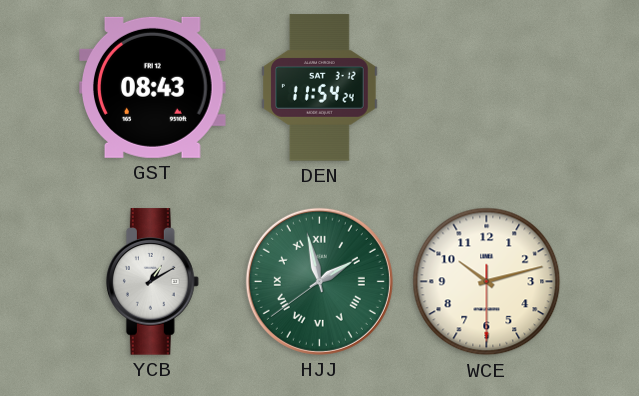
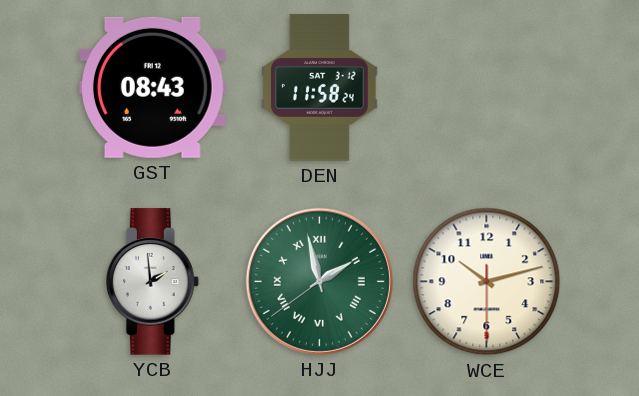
DEN: 11:54 -> 11:58
YCB: 1:10 -> 1:59
